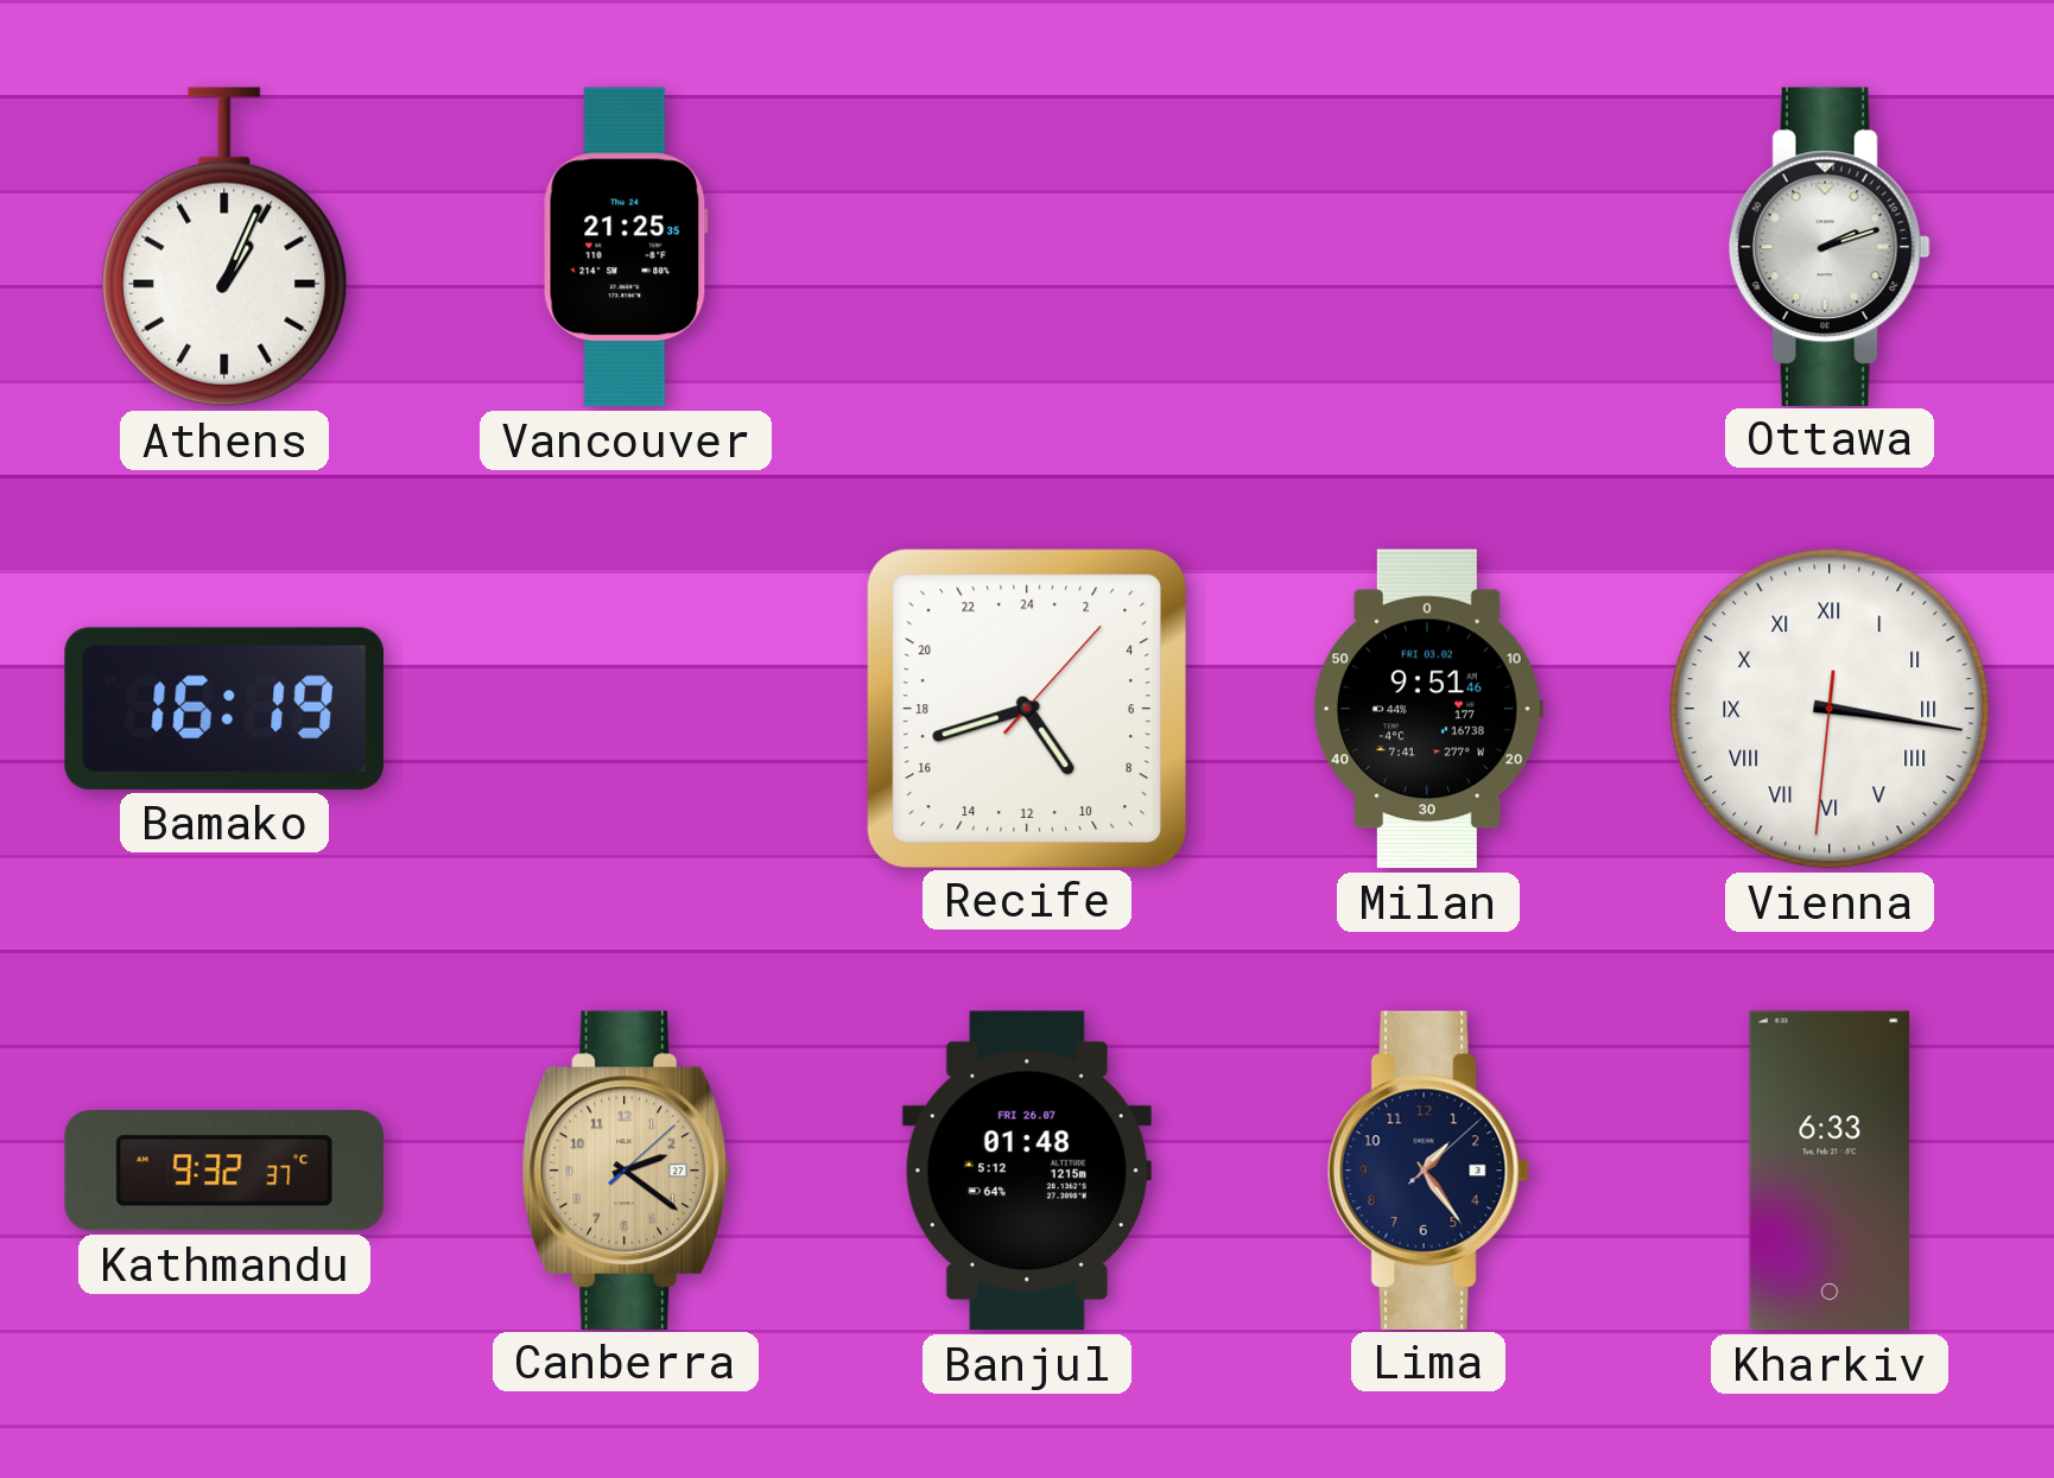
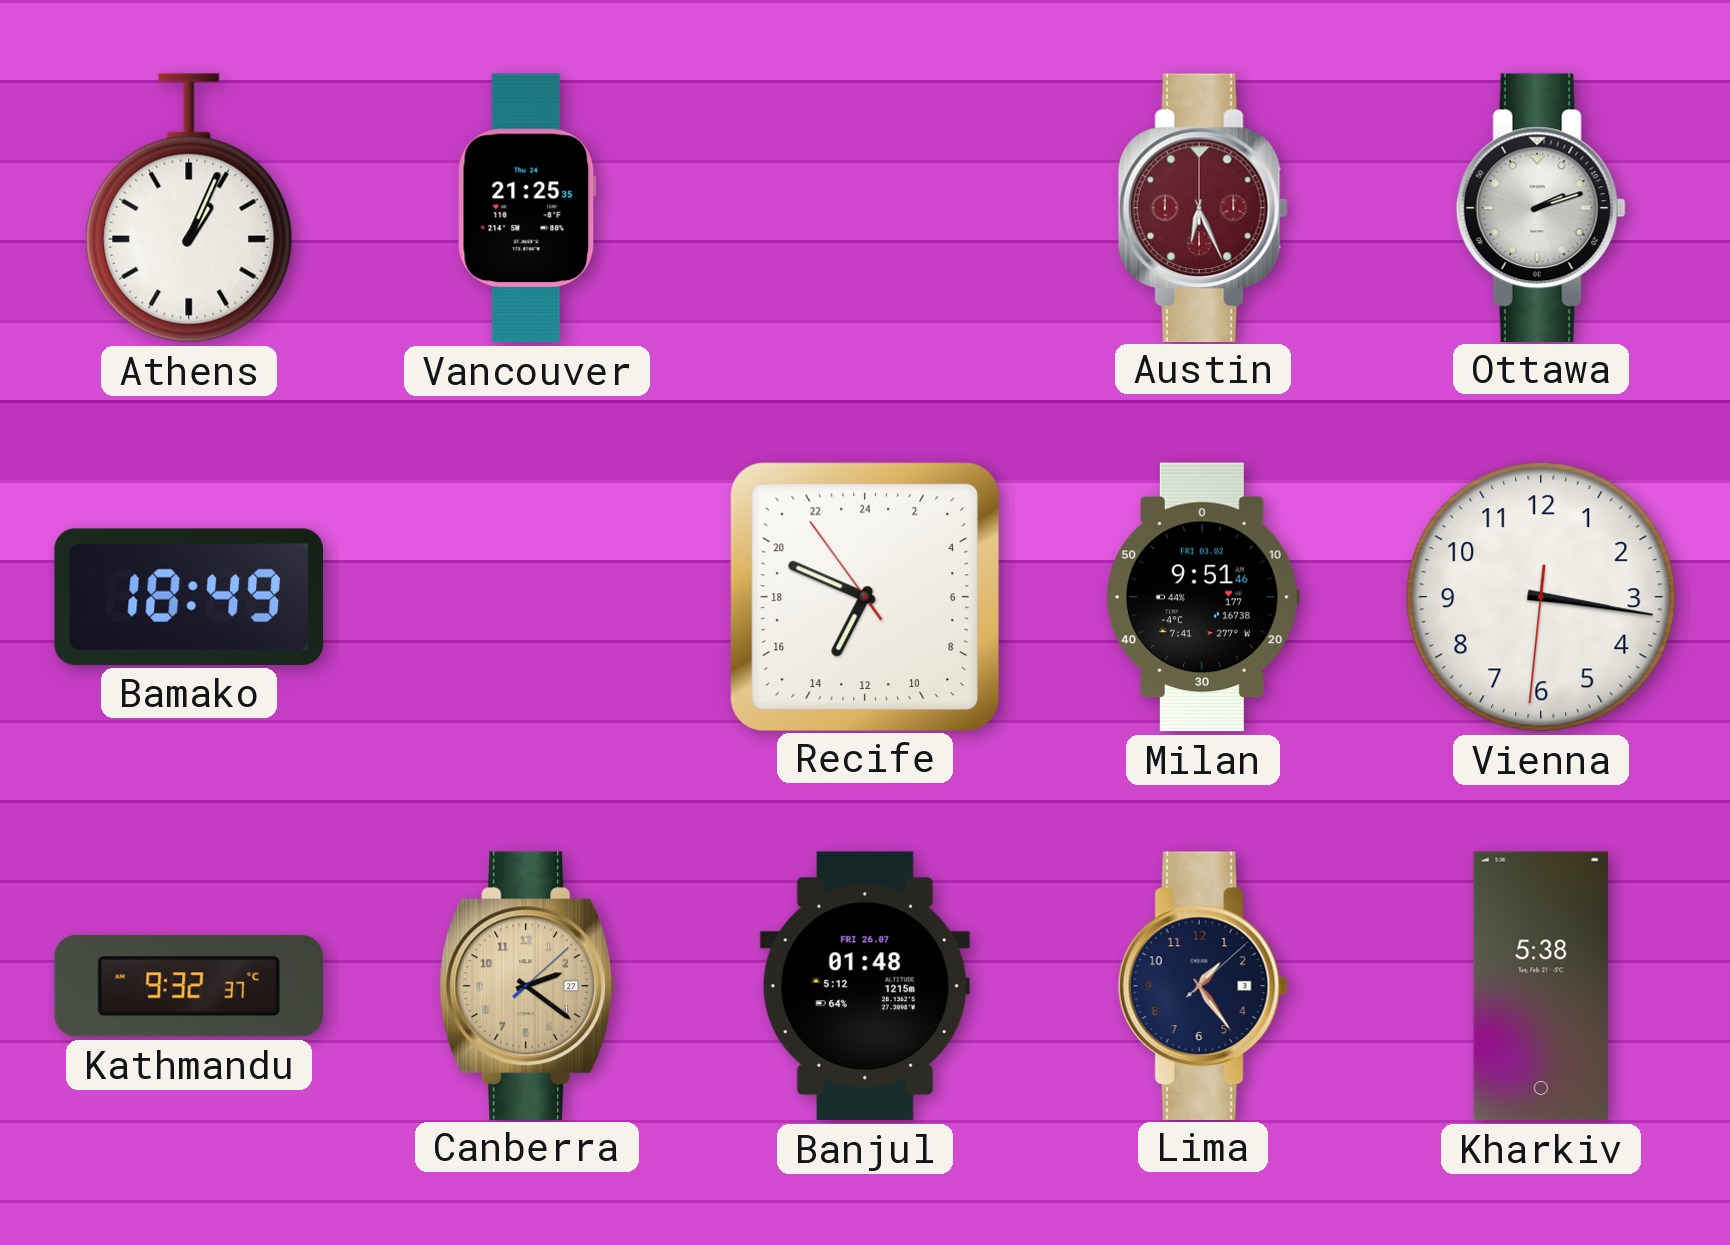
Austin: none -> 6:26
Bamako: 16:19 -> 18:49
Recife: 9:42 -> 13:48
Vienna numerals: Roman -> Arabic
Kharkiv: 6:33 -> 5:38
